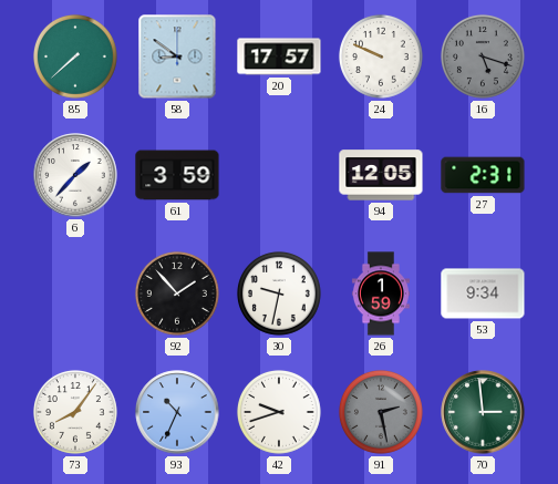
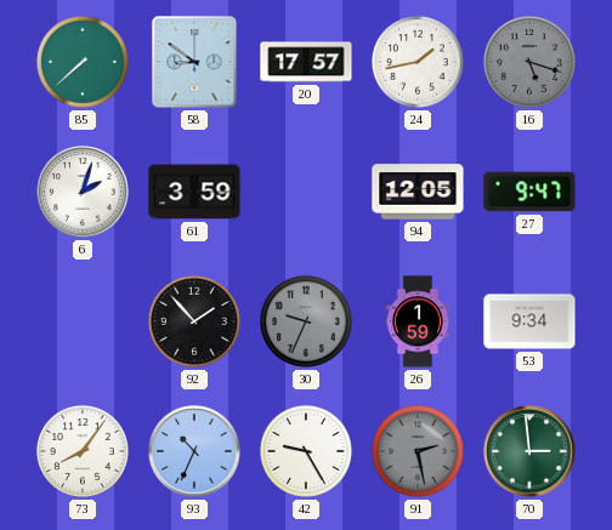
24: 9:49 -> 1:43
6: 1:37 -> 2:03
27: 2:31 -> 9:47
30: 9:32 -> 9:34
30 dial: white -> grey
42: 9:42 -> 9:25
